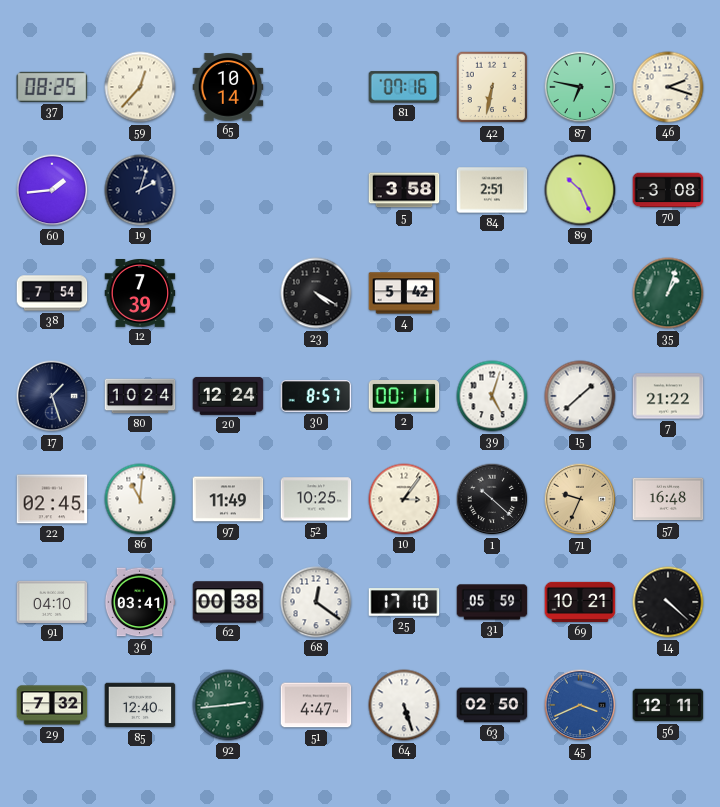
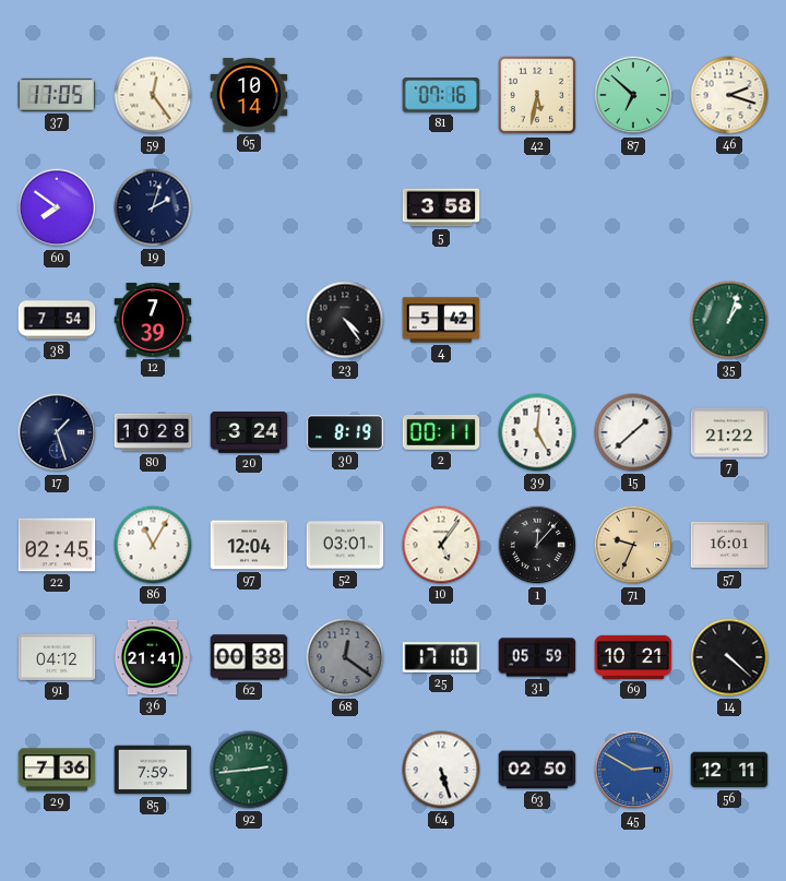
37: 08:25 -> 17:05
59: 12:37 -> 12:24
42: 6:32 -> 5:32
87: 6:47 -> 6:52
60: 1:44 -> 7:51
84: 2:51 -> none
89: 10:26 -> none
70: 3:08 -> none
23: 4:20 -> 4:24
80: 10:24 -> 10:28
20: 12:24 -> 3:24
30: 8:57 -> 8:19
39: 5:03 -> 5:01
86: 11:01 -> 11:05
97: 11:49 -> 12:04
52: 10:25 -> 03:01
10: 3:06 -> 5:06
1: 10:22 -> 12:07
57: 16:48 -> 16:01
91: 04:10 -> 04:12
36: 03:41 -> 21:41
68 dial: white -> grey
29: 7:32 -> 7:36
85: 12:40 -> 7:59
51: 4:47 -> none
45: 3:41 -> 2:50
